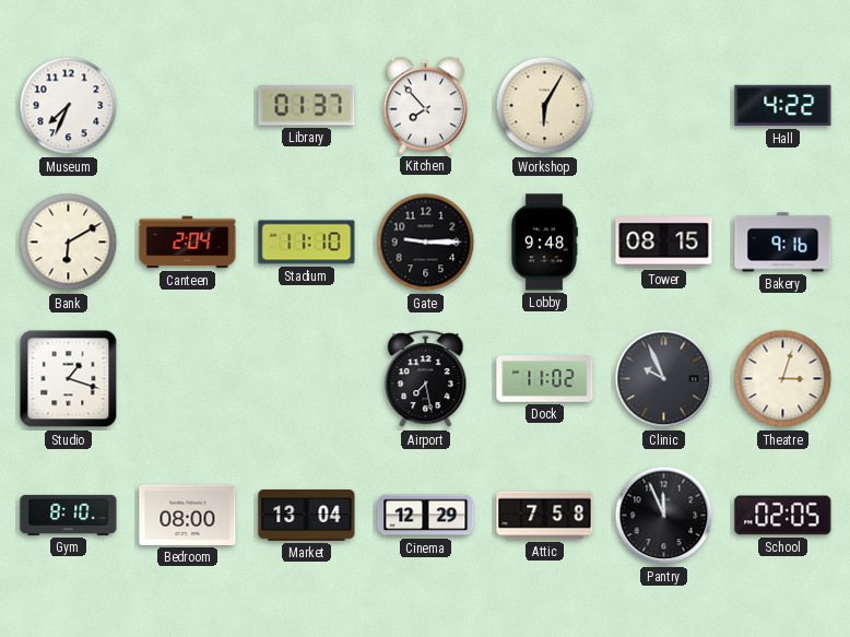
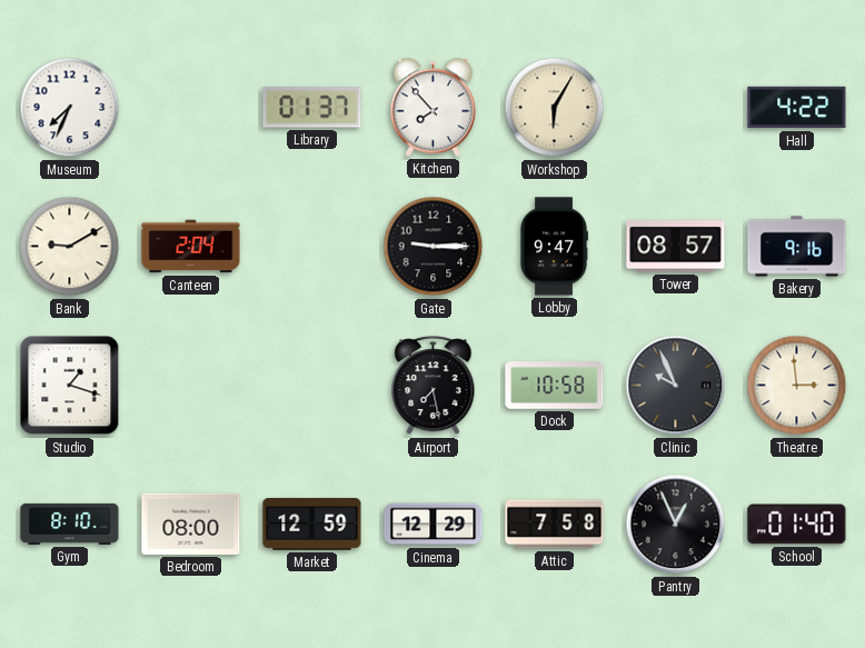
Bank: 6:10 -> 9:10
Stadium: 11:10 -> none
Lobby: 9:48 -> 9:47
Tower: 08:15 -> 08:57
Dock: 11:02 -> 10:58
Theatre: 3:03 -> 2:59
Market: 13:04 -> 12:59
Pantry: 11:56 -> 12:56
School: 02:05 -> 01:40
